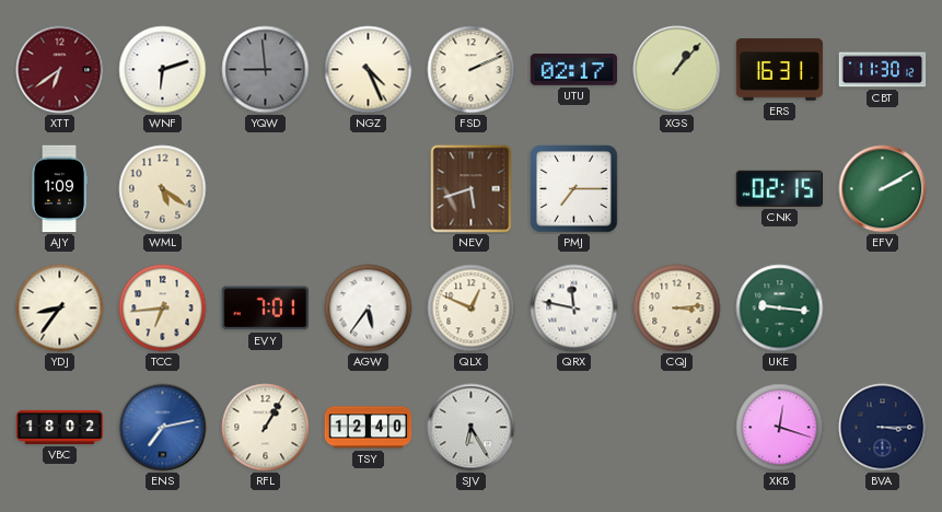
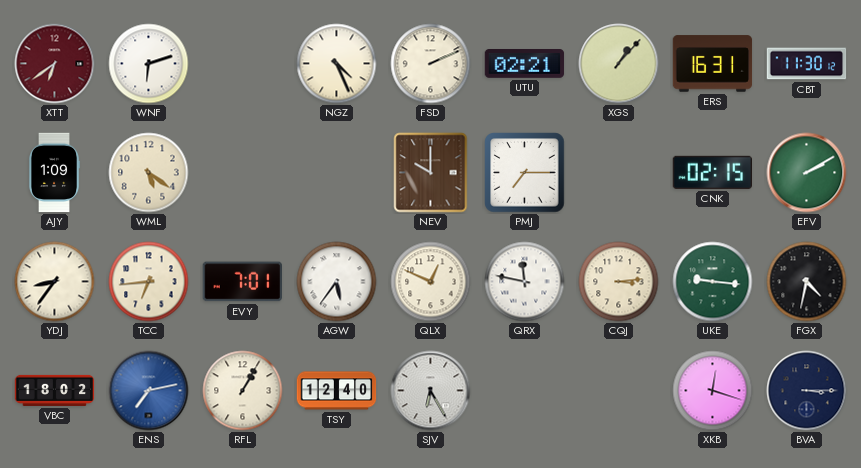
YQW: 8:59 -> none
UTU: 02:17 -> 02:21
NEV: 5:42 -> 10:00
FGX: none -> 4:32
